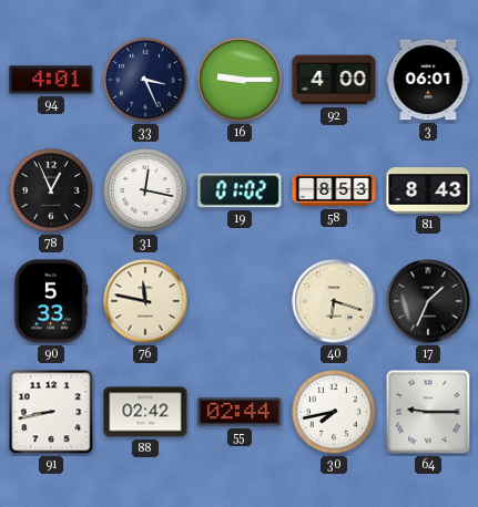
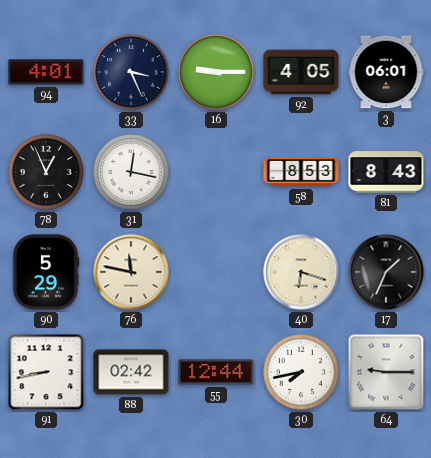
92: 4:00 -> 4:05
19: 01:02 -> none
90: 5:33 -> 5:29
55: 02:44 -> 12:44
